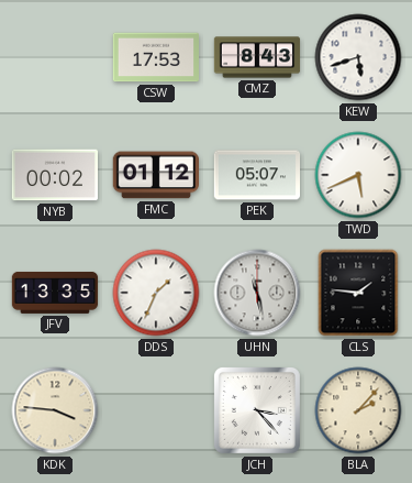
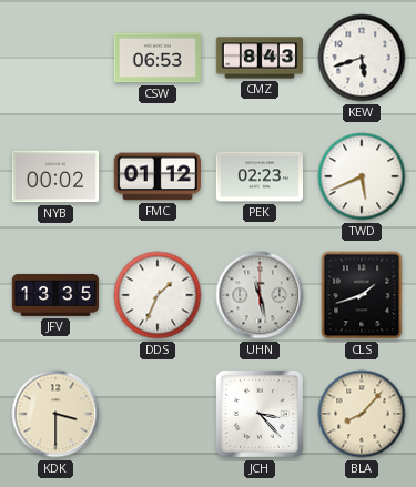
CSW: 17:53 -> 06:53
PEK: 05:07 -> 02:23
CLS: 1:46 -> 1:42
KDK: 3:46 -> 3:30
BLA: 2:07 -> 8:07
